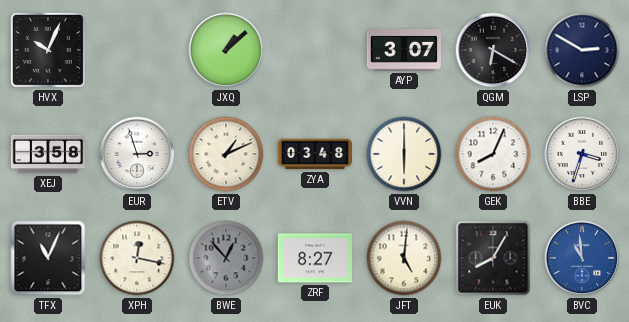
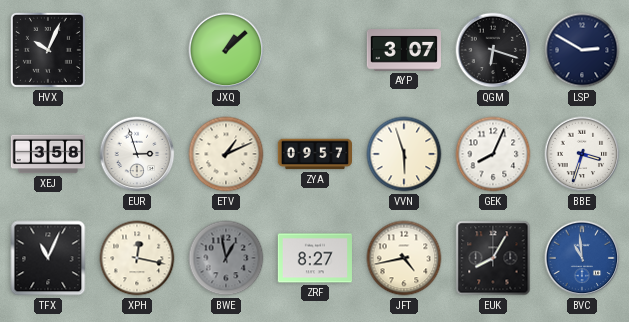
QGM: 6:20 -> 6:18
ZYA: 03:48 -> 09:57
VVN: 6:00 -> 5:57
BWE: 12:53 -> 12:58
JFT: 5:01 -> 4:43
